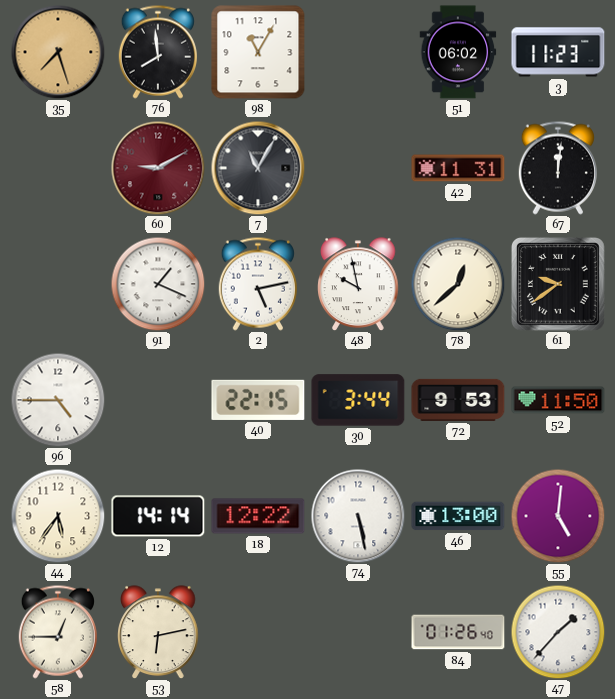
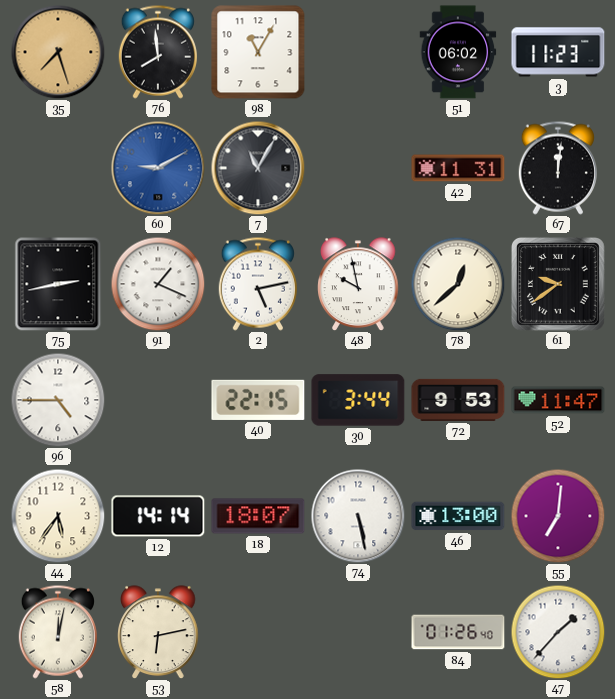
60 dial: burgundy -> blue
75: none -> 2:43
52: 11:50 -> 11:47
18: 12:22 -> 18:07
55: 5:01 -> 7:01
58: 12:45 -> 12:02
